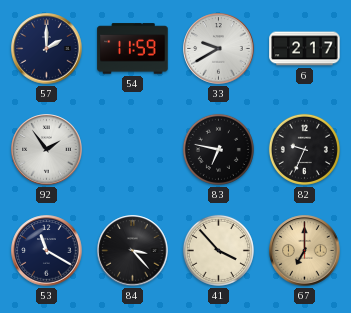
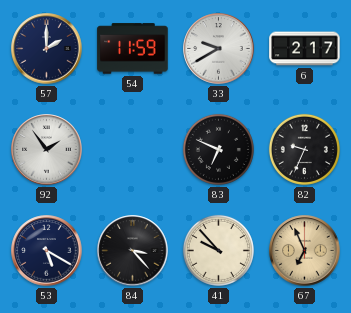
83: 6:47 -> 6:49
53: 11:20 -> 5:20
41: 3:53 -> 9:53
67: 7:00 -> 6:56
